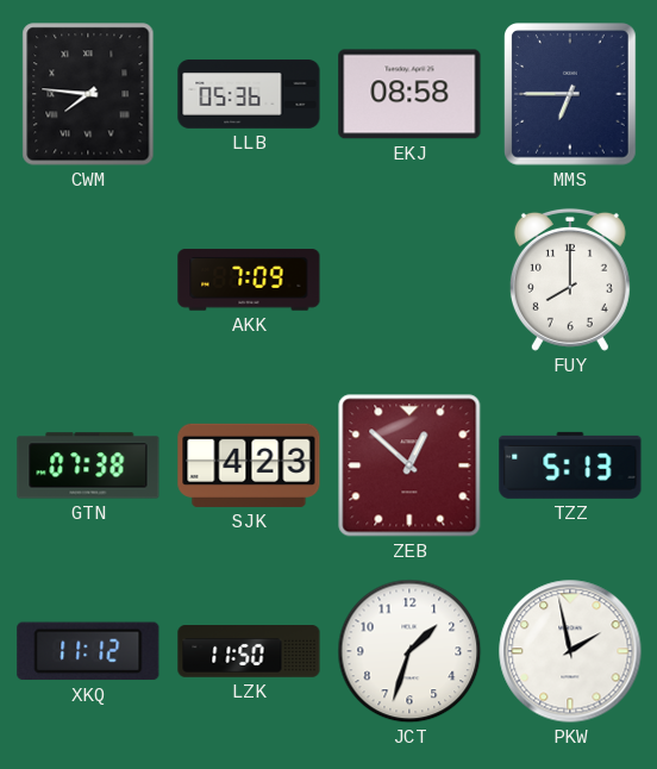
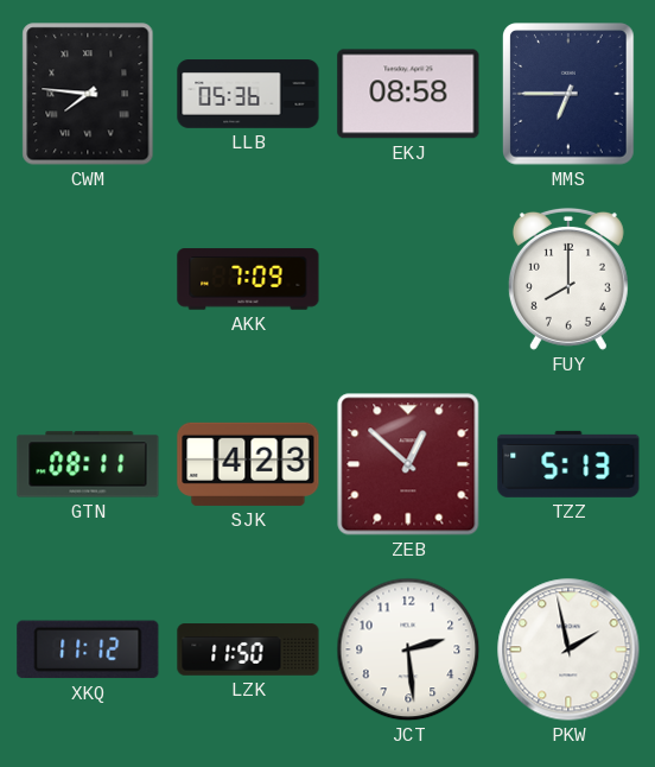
GTN: 07:38 -> 08:11
JCT: 1:33 -> 2:29
